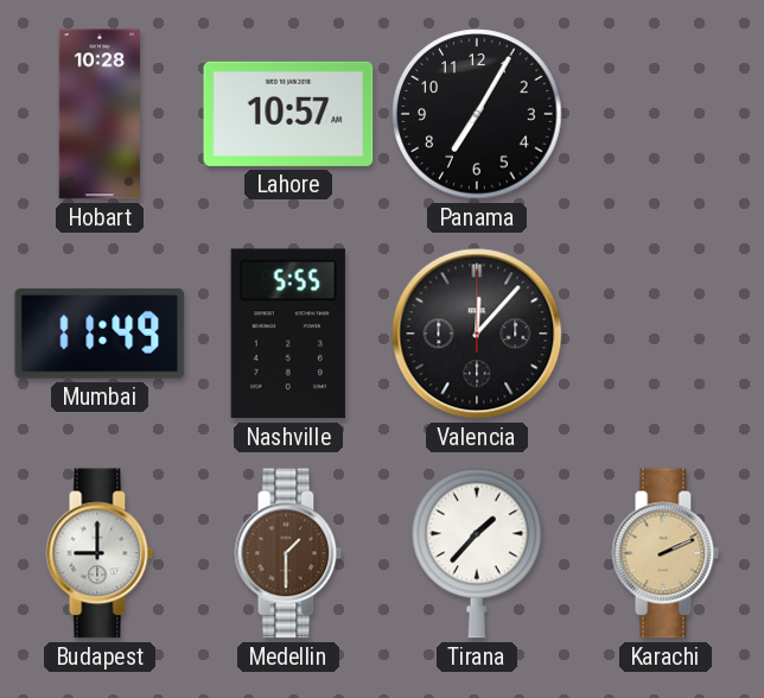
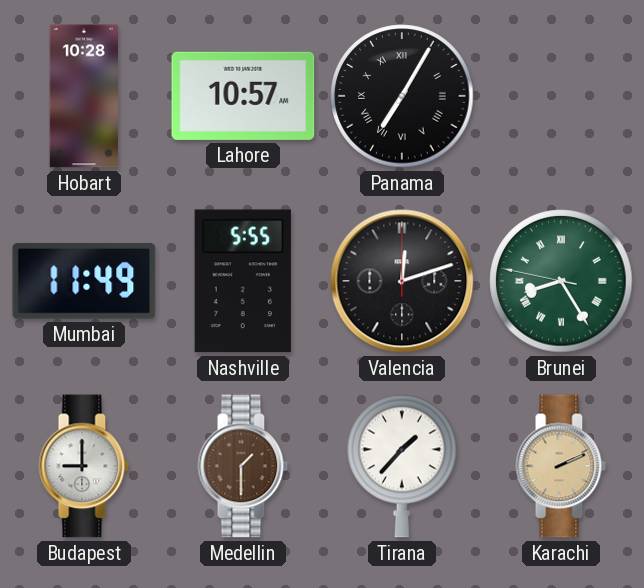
Panama numerals: Arabic -> Roman
Valencia: 12:07 -> 12:12
Brunei: none -> 8:24
